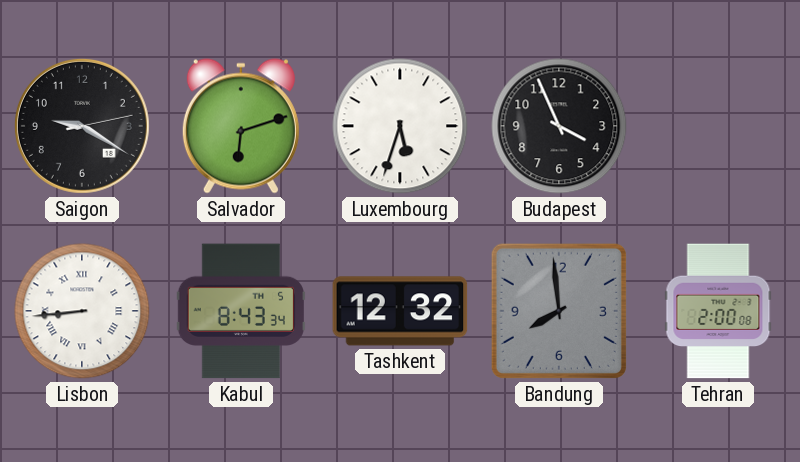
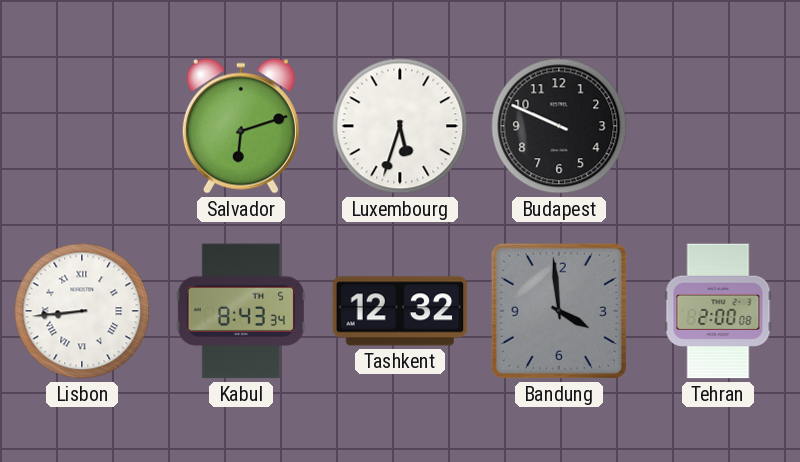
Saigon: 9:20 -> none
Budapest: 3:56 -> 9:49
Bandung: 7:59 -> 3:59
